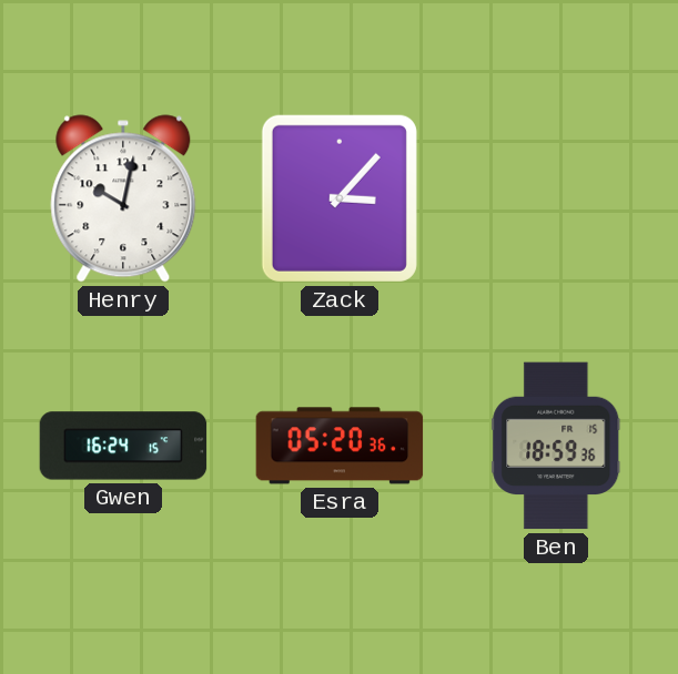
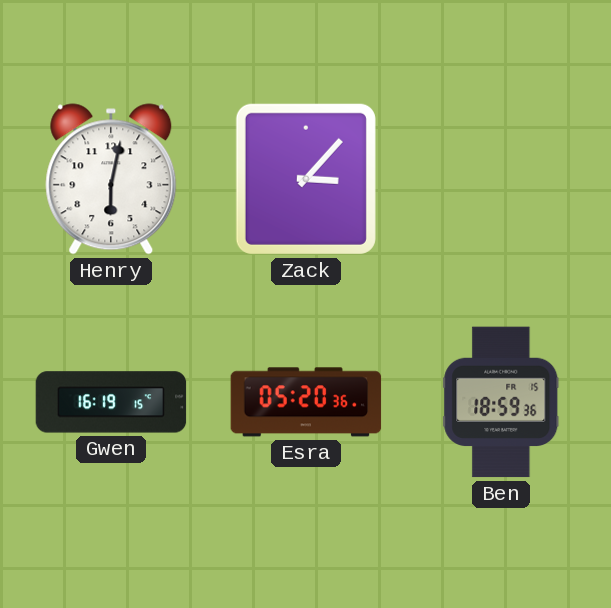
Henry: 10:02 -> 6:02
Gwen: 16:24 -> 16:19
